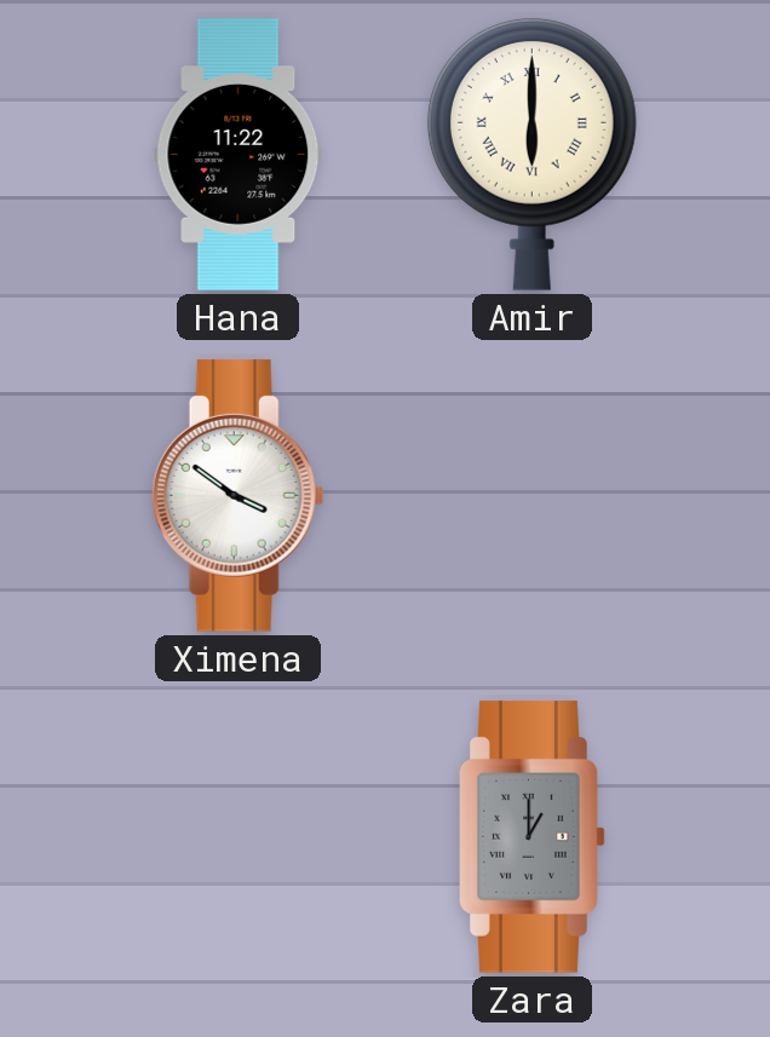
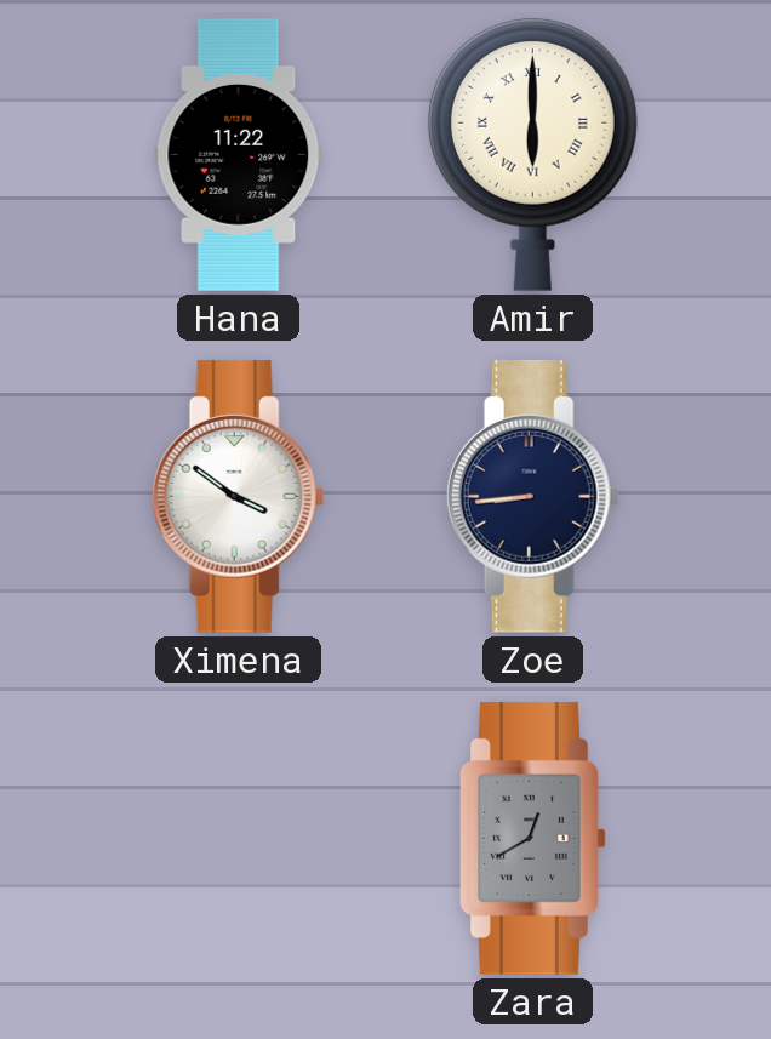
Zoe: none -> 8:44
Zara: 1:00 -> 12:40
